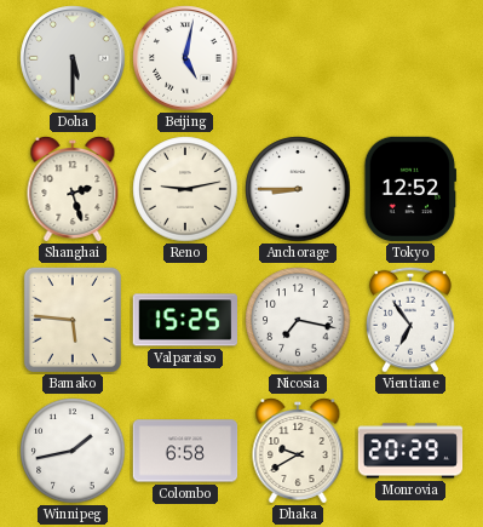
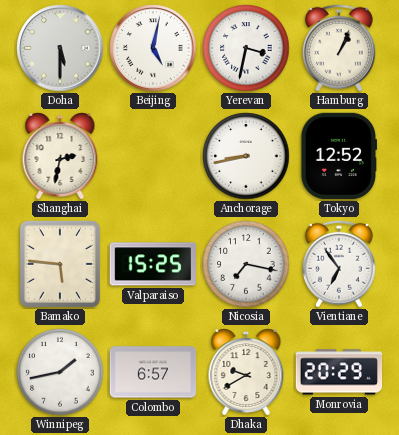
Yerevan: none -> 3:32
Hamburg: none -> 1:04
Shanghai: 2:27 -> 2:32
Reno: 9:13 -> none
Anchorage: 8:45 -> 8:43
Colombo: 6:58 -> 6:57
